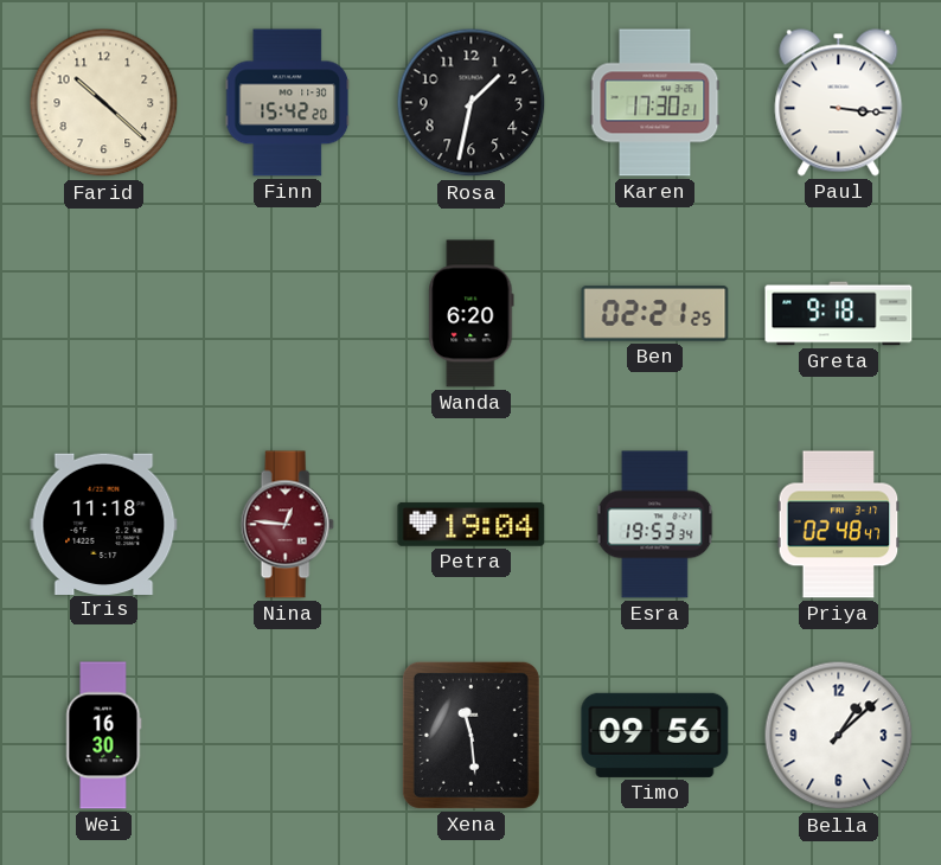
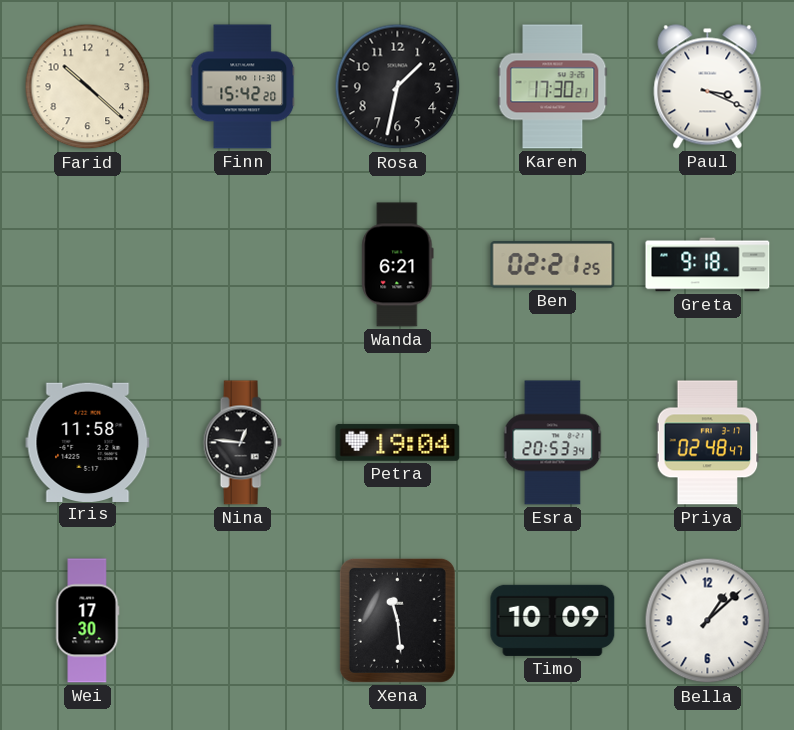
Paul: 3:16 -> 3:19
Wanda: 6:20 -> 6:21
Iris: 11:18 -> 11:58
Nina dial: burgundy -> black
Esra: 19:53 -> 20:53
Wei: 16:30 -> 17:30
Timo: 09:56 -> 10:09
